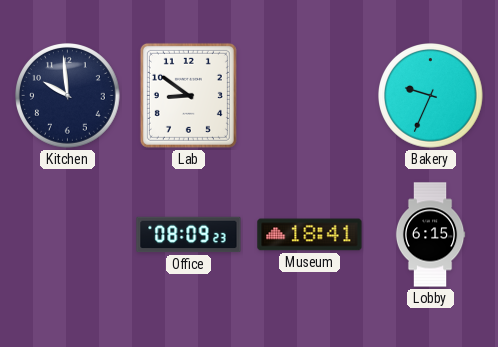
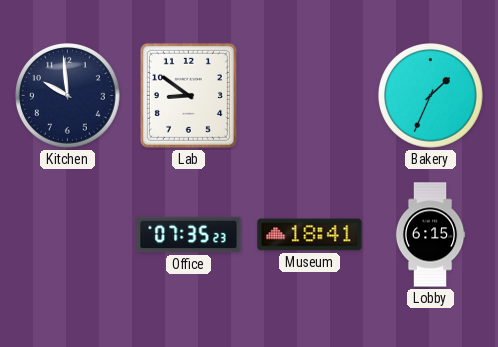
Bakery: 9:34 -> 1:34
Office: 08:09 -> 07:35
